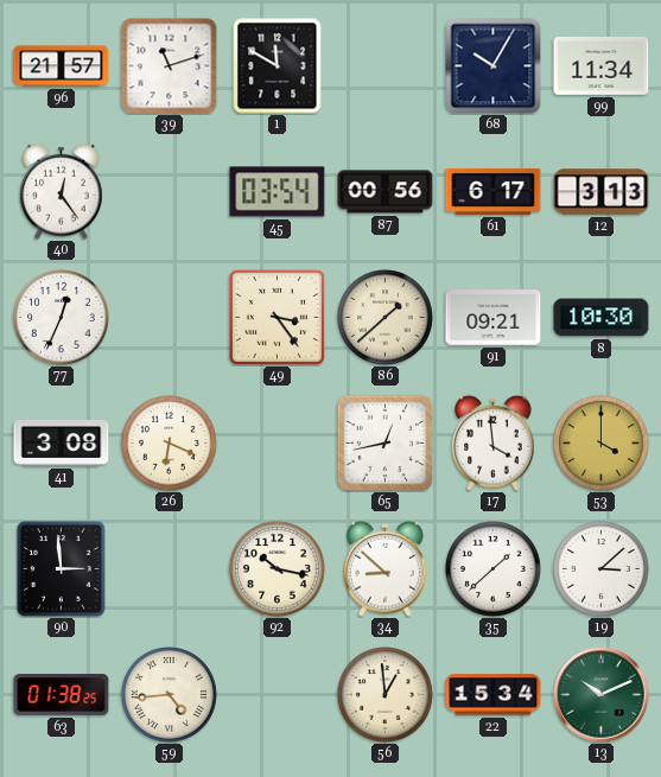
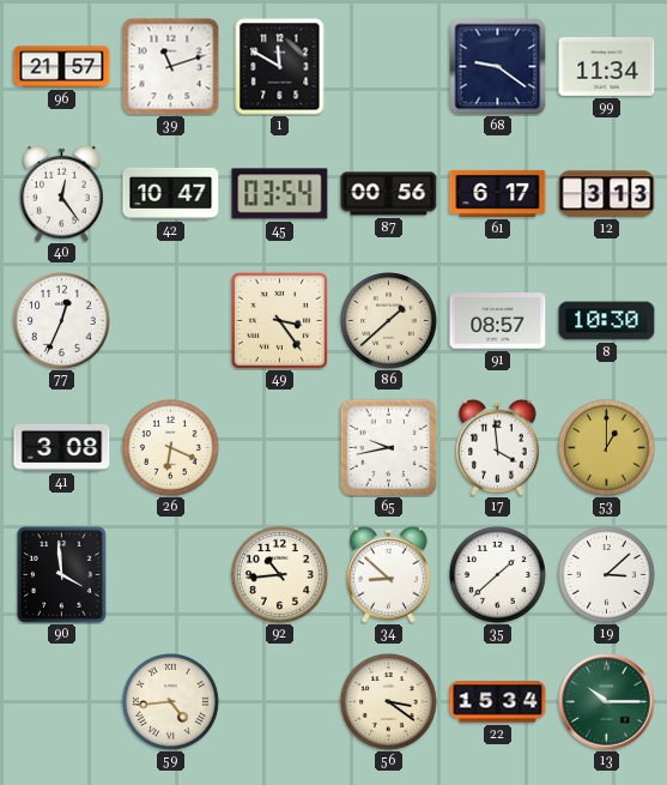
68: 10:05 -> 9:21
42: none -> 10:47
91: 09:21 -> 08:57
65: 12:43 -> 9:43
53: 4:00 -> 1:00
90: 2:59 -> 3:59
92: 10:17 -> 10:44
63: 01:38 -> none
56: 12:59 -> 3:21
13: 10:11 -> 10:15
